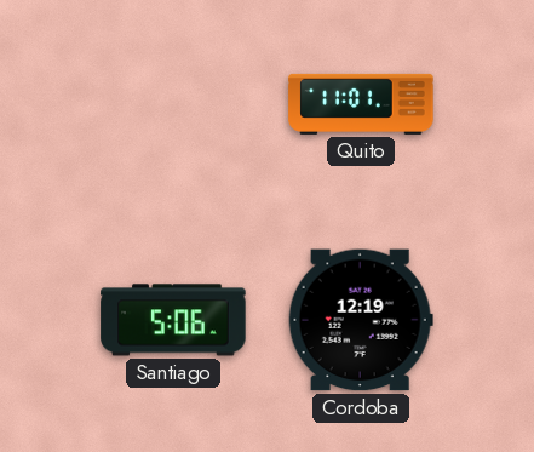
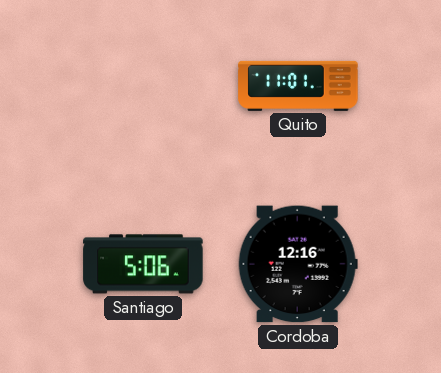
Cordoba: 12:19 -> 12:16
